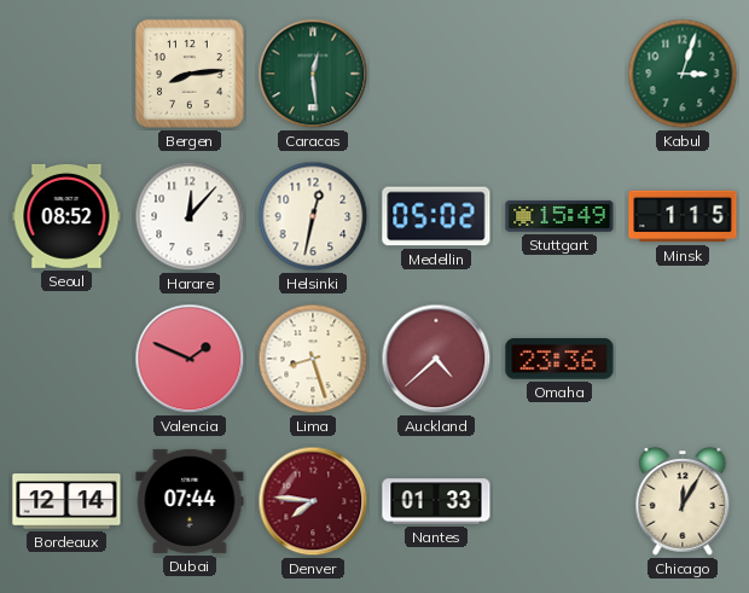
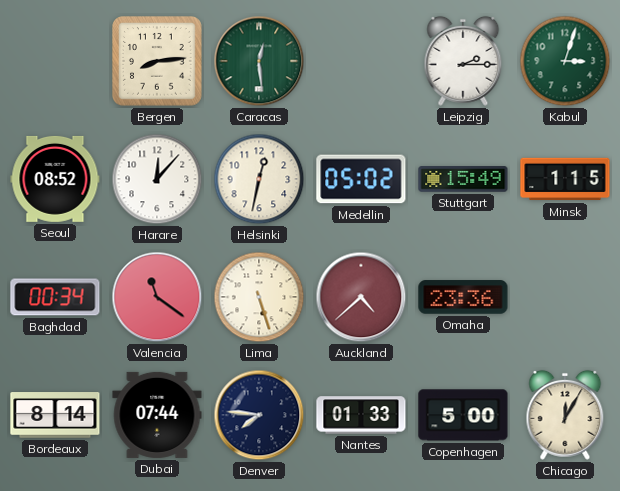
Leipzig: none -> 2:15
Baghdad: none -> 00:34
Valencia: 1:49 -> 11:21
Lima: 8:27 -> 5:27
Bordeaux: 12:14 -> 8:14
Denver dial: burgundy -> navy
Copenhagen: none -> 5:00
